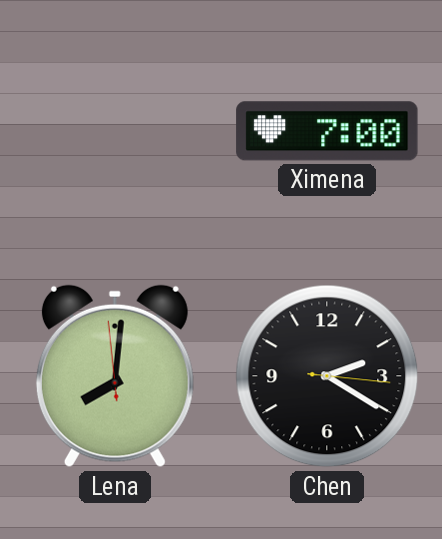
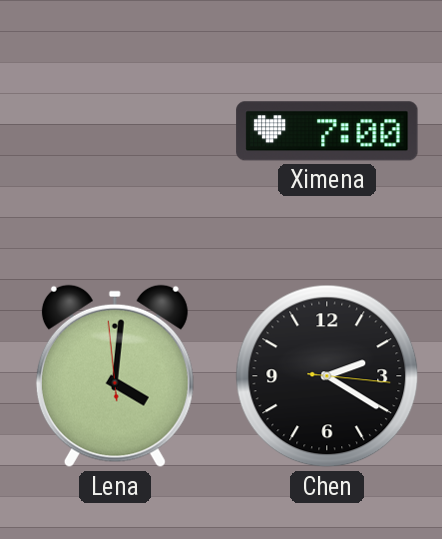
Lena: 8:00 -> 4:00
